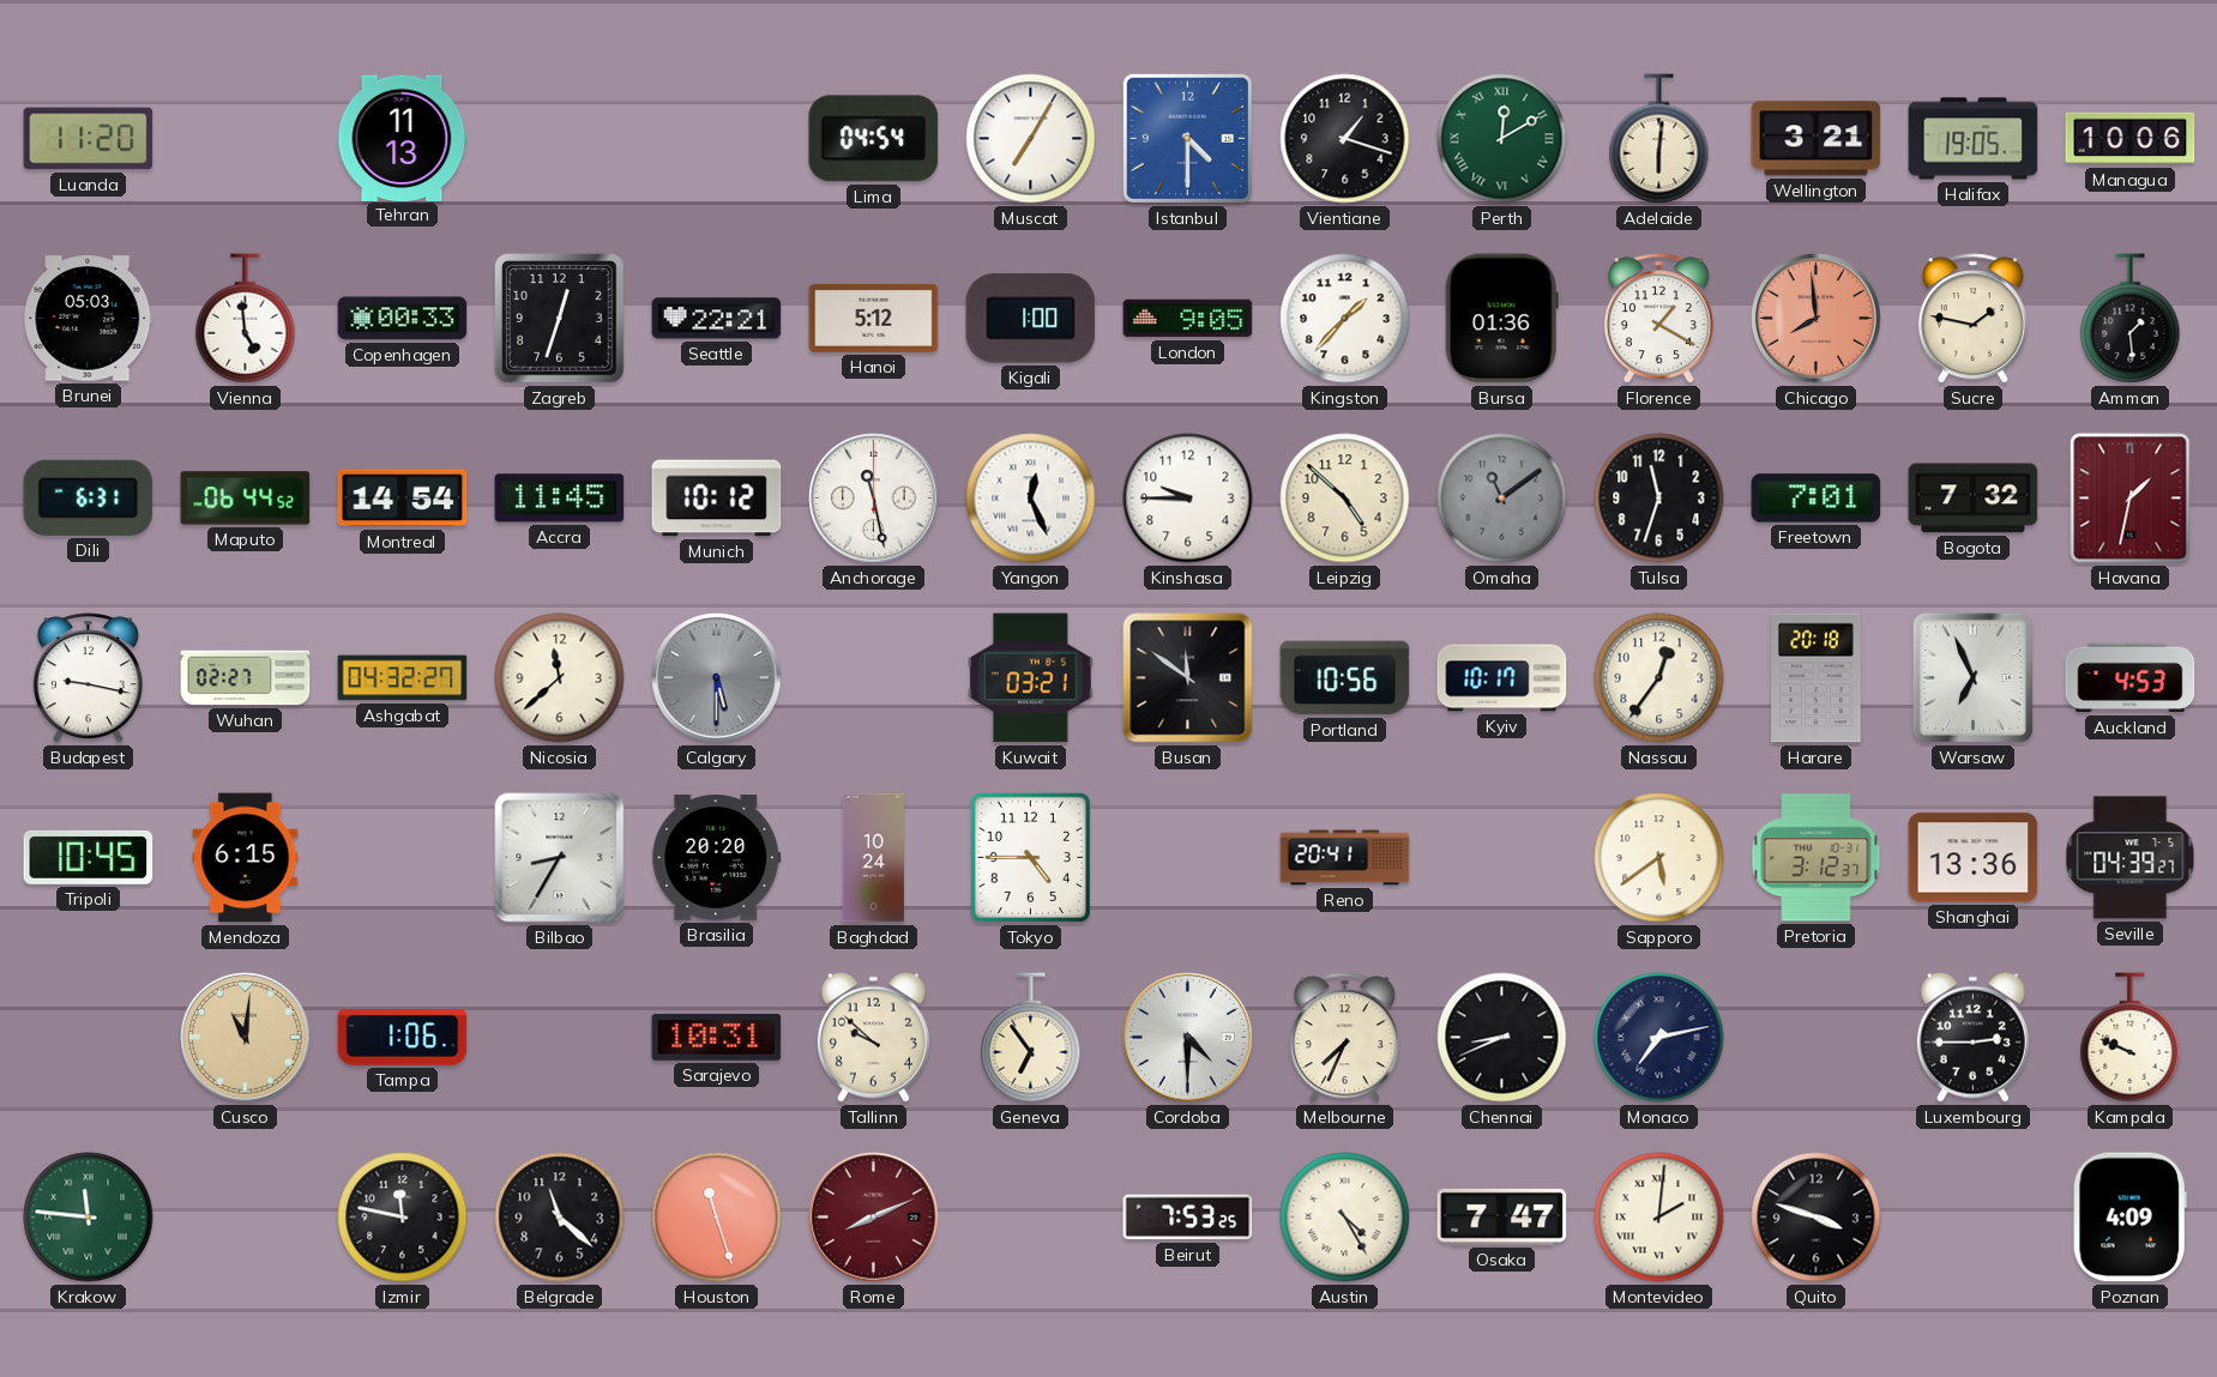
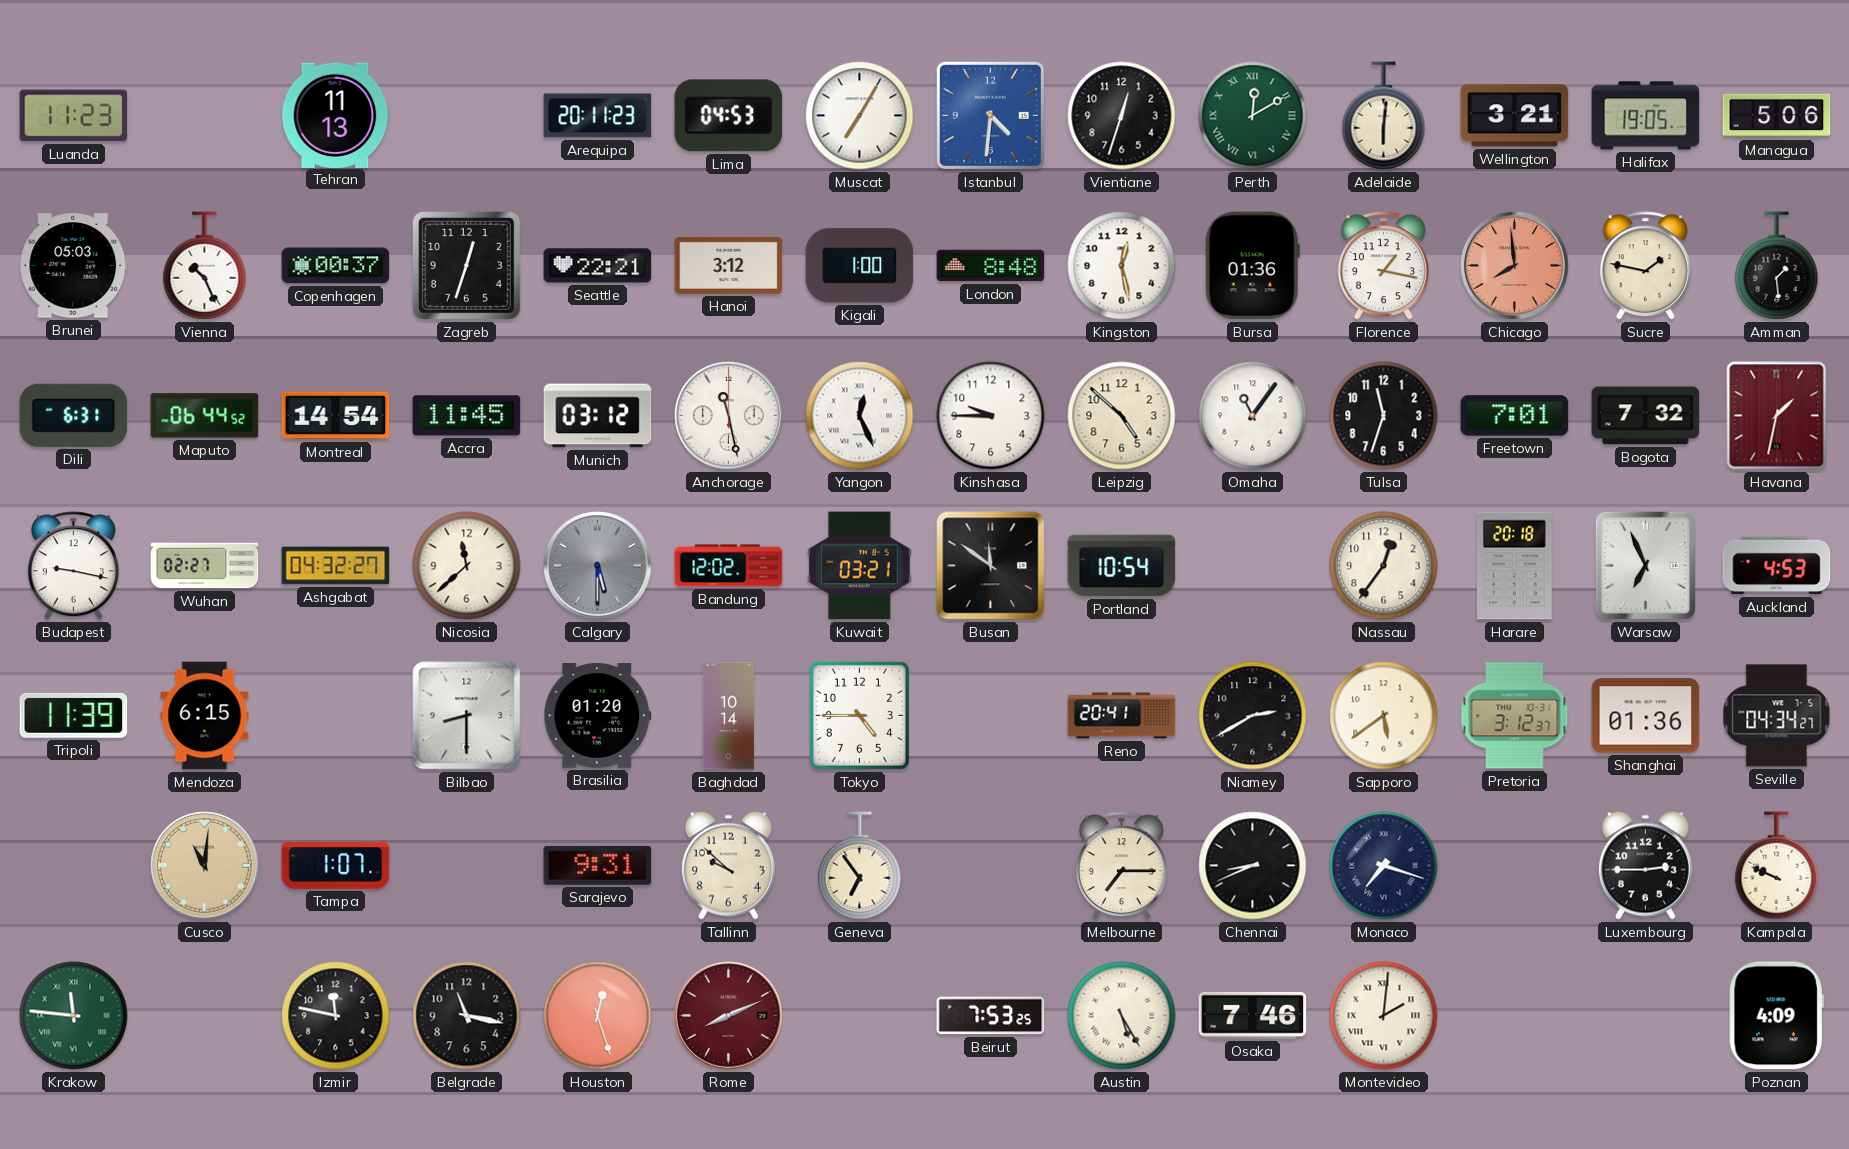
Luanda: 11:20 -> 11:23
Arequipa: none -> 20:11
Lima: 04:54 -> 04:53
Istanbul: 4:30 -> 4:31
Vientiane: 1:18 -> 12:33
Managua: 10:06 -> 5:06
Vienna: 4:59 -> 10:26
Copenhagen: 00:33 -> 00:37
Hanoi: 5:12 -> 3:12
London: 9:05 -> 8:48
Kingston: 1:37 -> 12:28
Florence: 1:20 -> 1:17
Munich: 10:12 -> 03:12
Omaha: 11:09 -> 11:06
Omaha dial: grey -> white
Bandung: none -> 12:02
Portland: 10:56 -> 10:54
Kyiv: 10:17 -> none
Tripoli: 10:45 -> 11:39
Bilbao: 8:35 -> 8:30
Brasilia: 20:20 -> 01:20
Baghdad: 10:24 -> 10:14
Niamey: none -> 2:40
Shanghai: 13:36 -> 01:36
Seville: 04:39 -> 04:34
Tampa: 1:06 -> 1:07
Sarajevo: 10:31 -> 9:31
Cordoba: 4:30 -> none
Melbourne: 7:34 -> 7:15
Monaco: 7:13 -> 7:18
Belgrade: 11:22 -> 11:17
Houston: 11:27 -> 12:27
Austin: 4:25 -> 5:25
Osaka: 7:47 -> 7:46
Quito: 3:48 -> none
